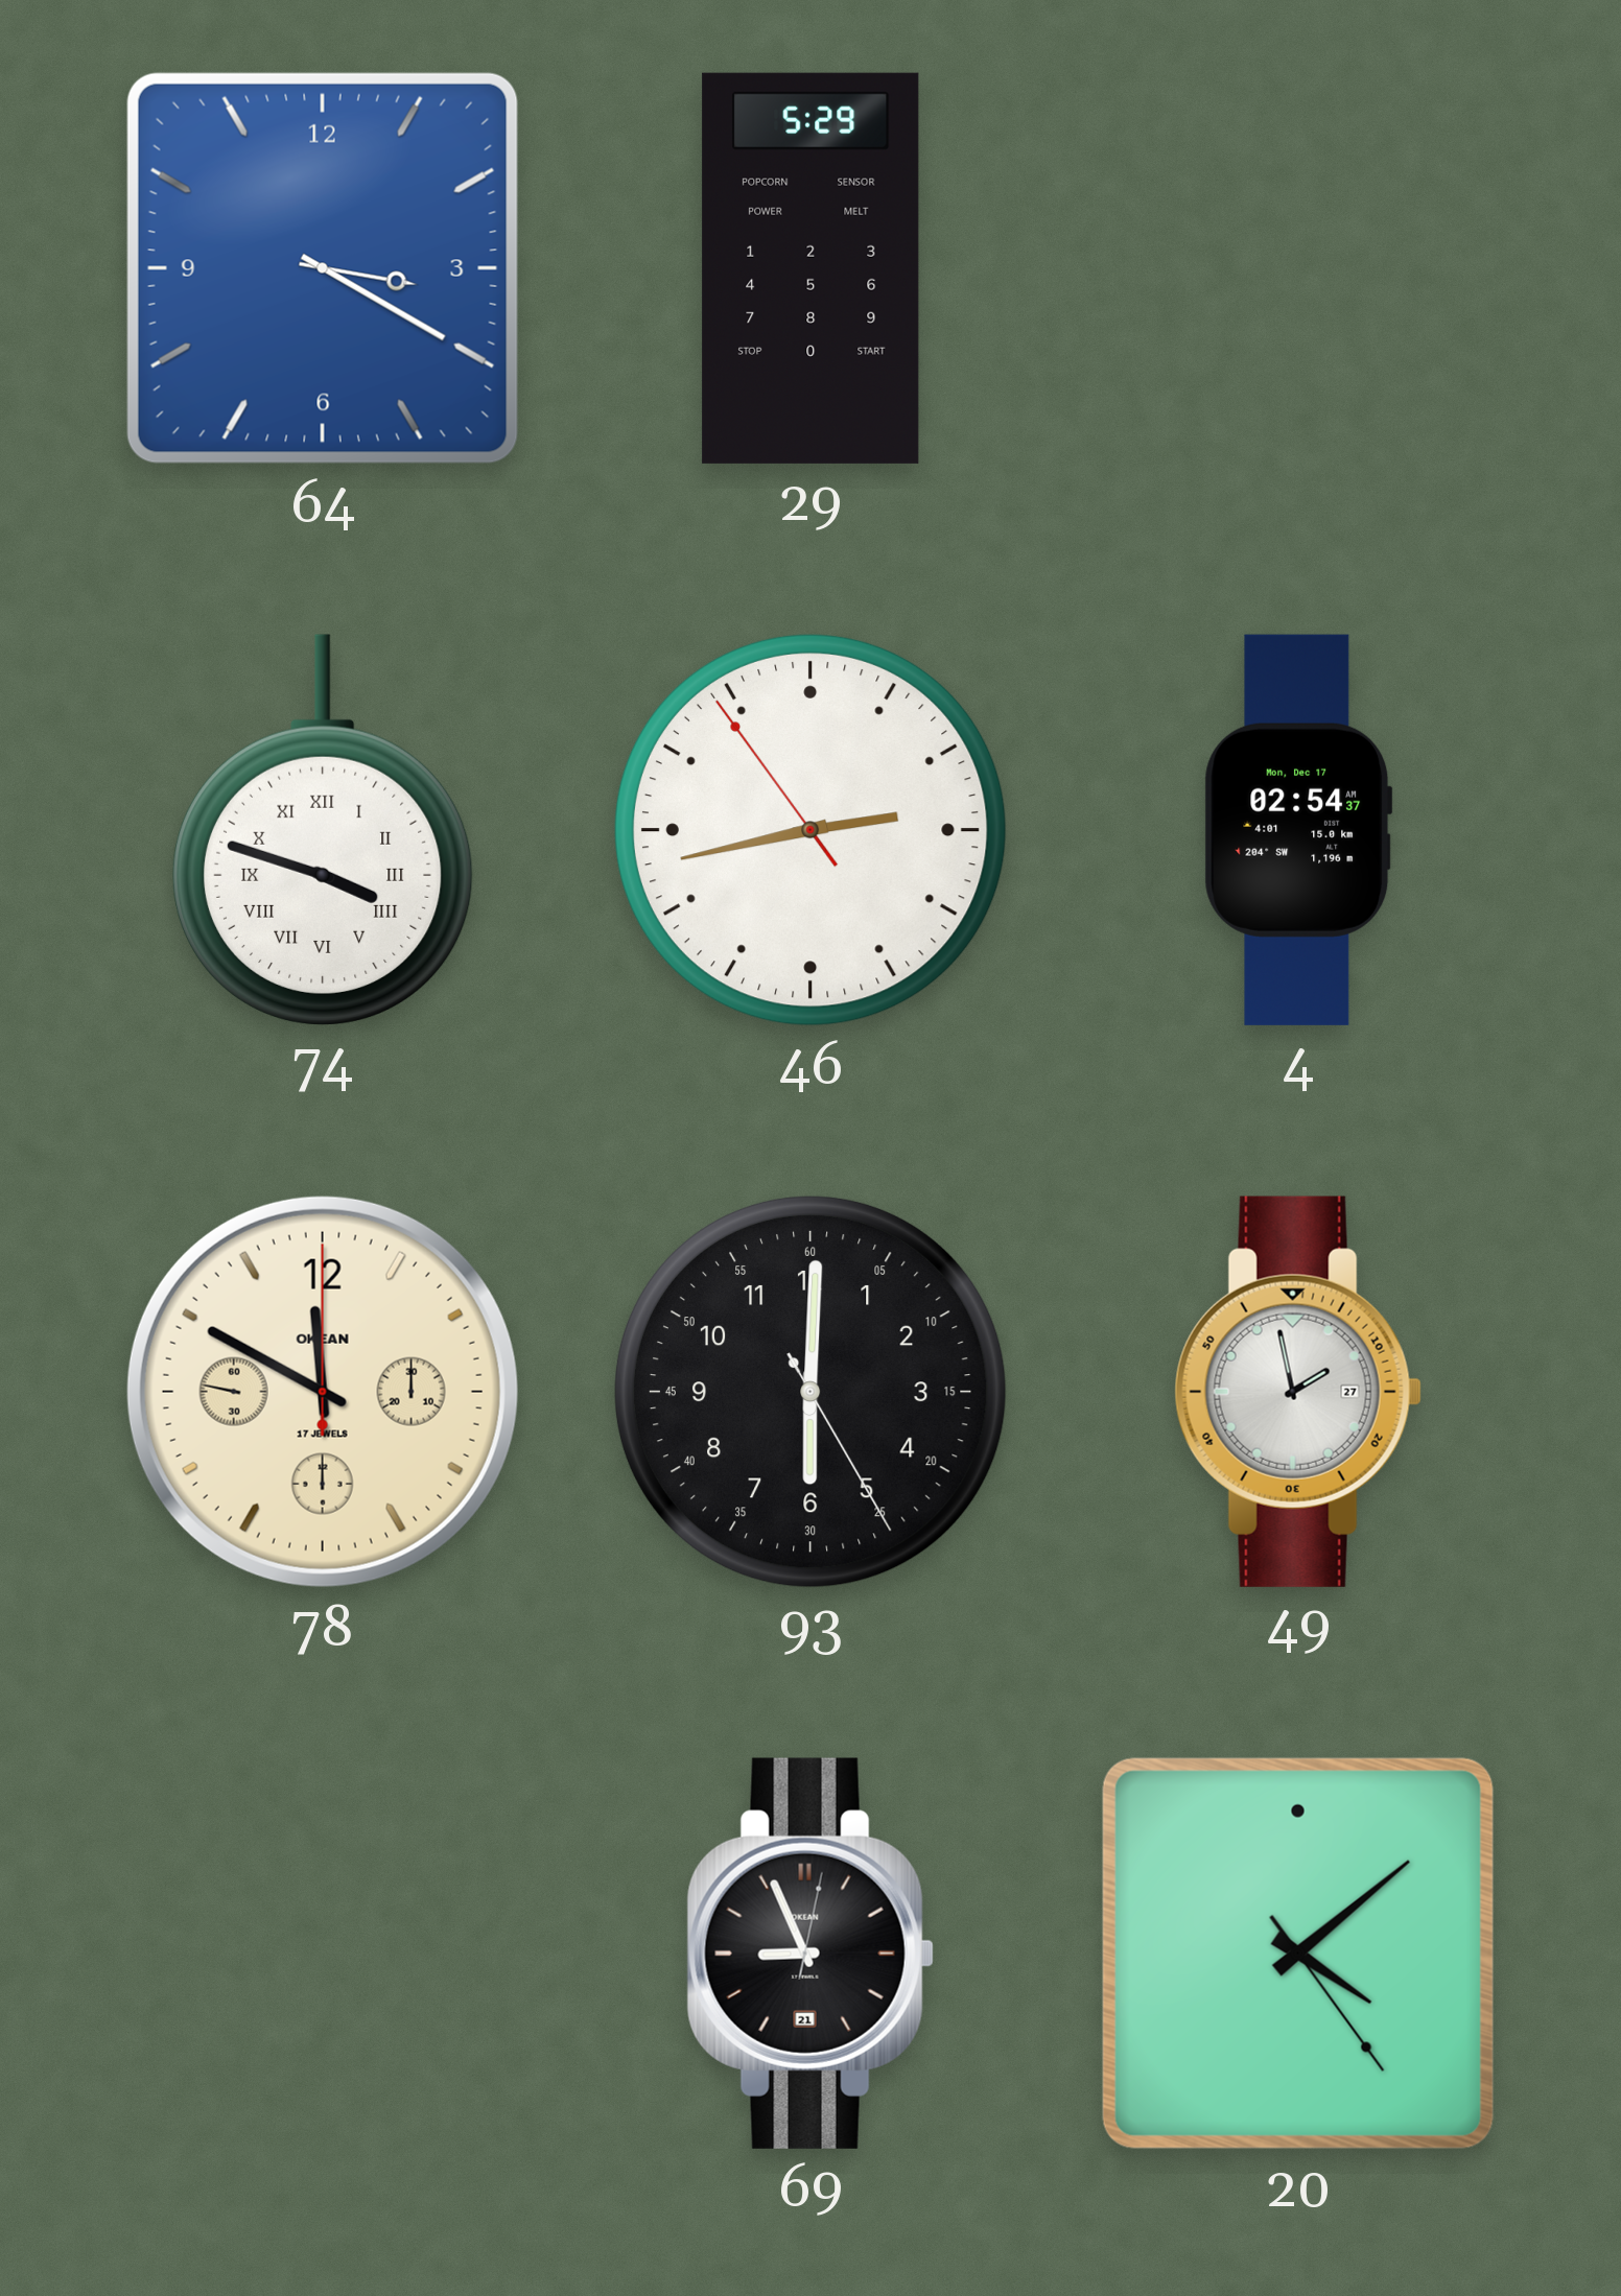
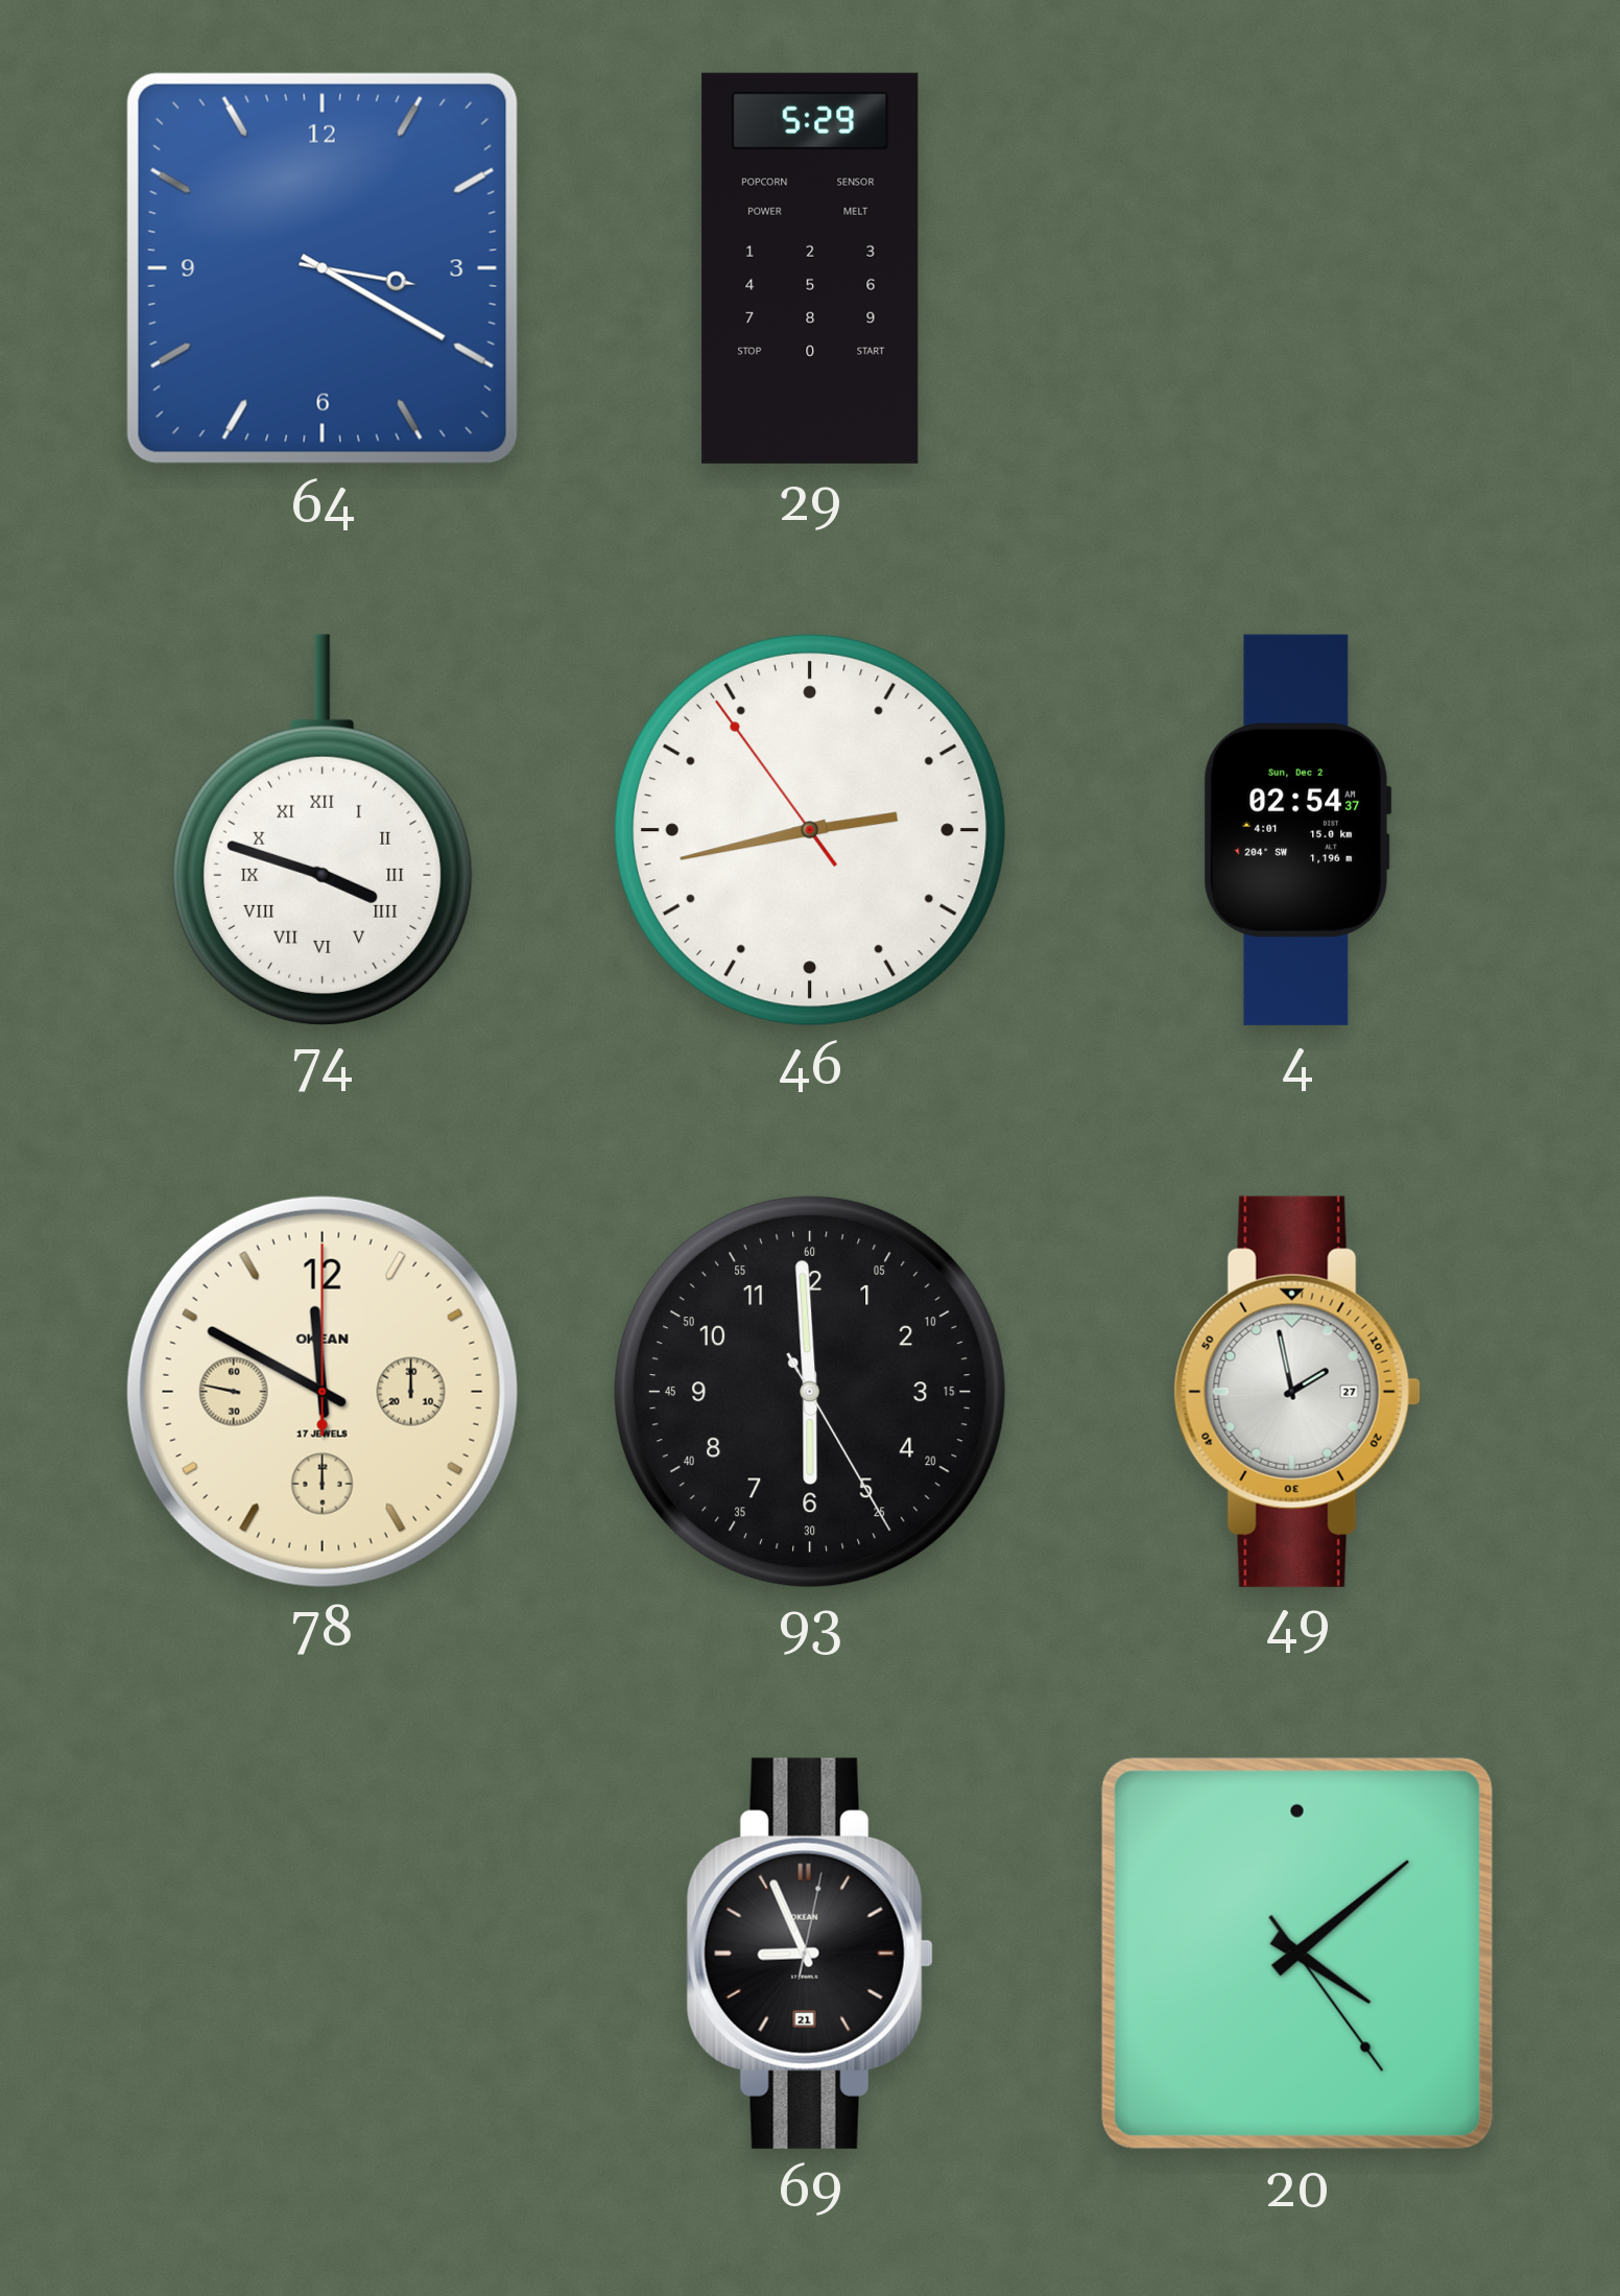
4 date: Mon, Dec 17 -> Sun, Dec 2
93: 6:00 -> 5:59
